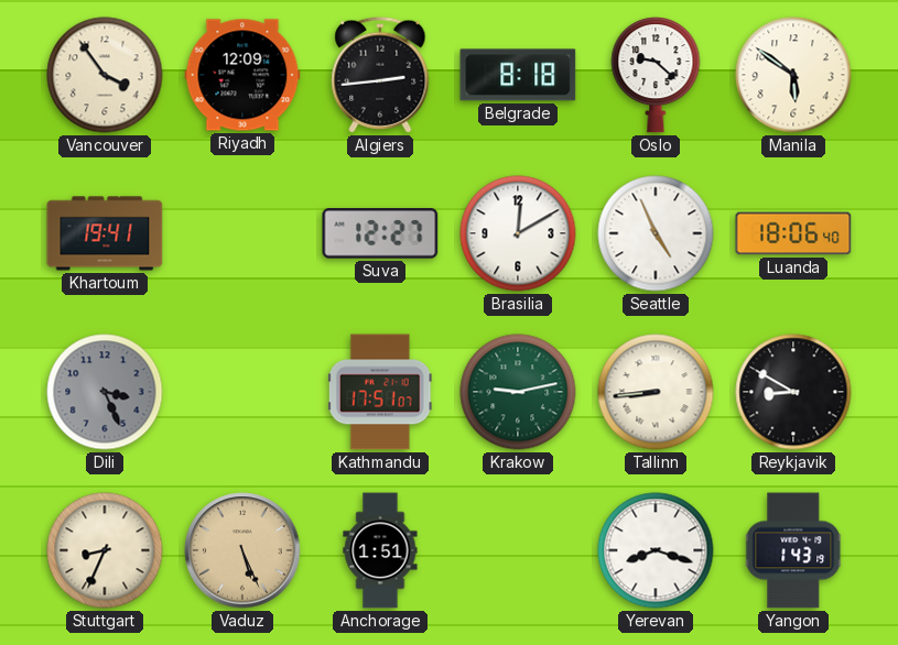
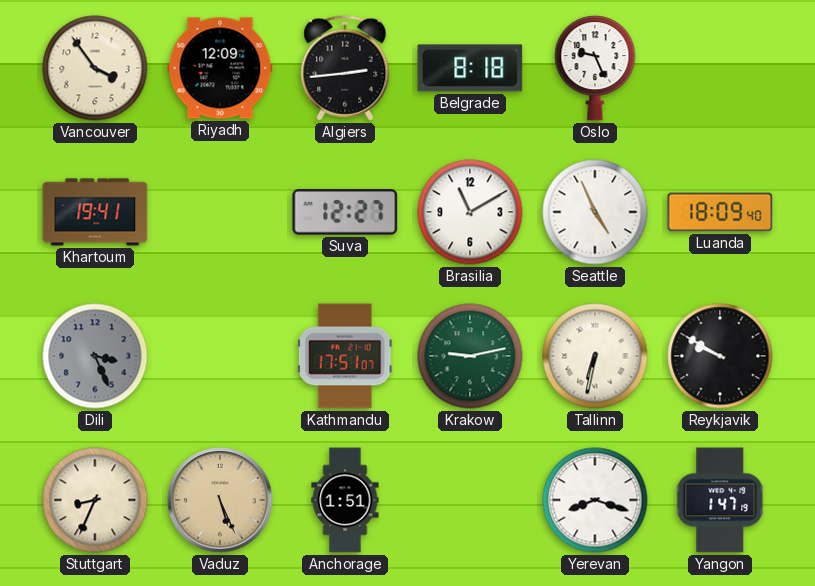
Oslo: 9:22 -> 9:26
Manila: 5:51 -> none
Brasilia: 12:10 -> 11:10
Luanda: 18:06 -> 18:09
Tallinn: 8:44 -> 6:32
Reykjavik: 8:50 -> 9:50
Yangon: 1:43 -> 1:47
